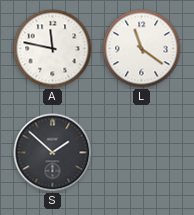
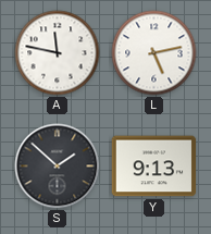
L: 11:21 -> 5:13
Y: none -> 9:13
